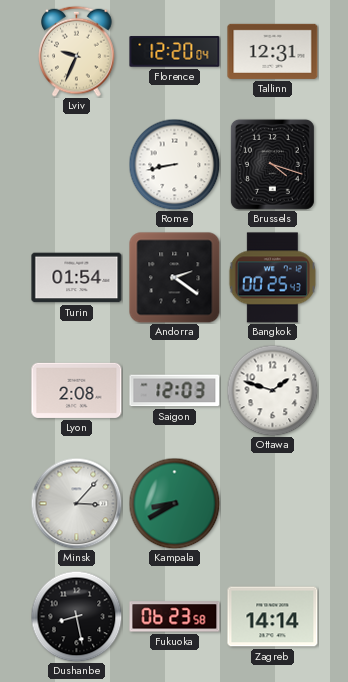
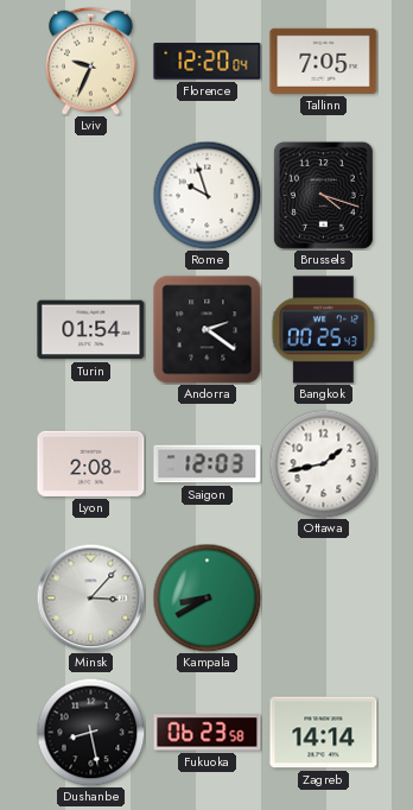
Tallinn: 12:31 -> 7:05
Rome: 8:43 -> 9:57
Ottawa: 1:48 -> 1:43
